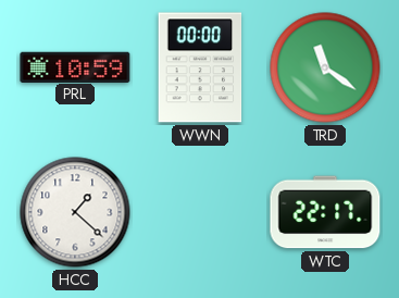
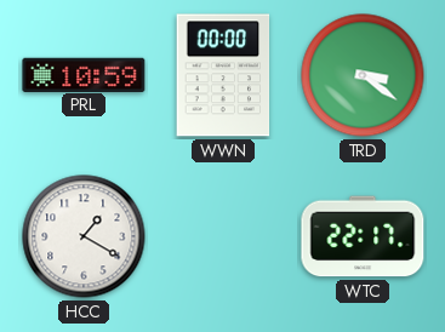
TRD: 11:21 -> 3:21
HCC: 1:22 -> 1:20
